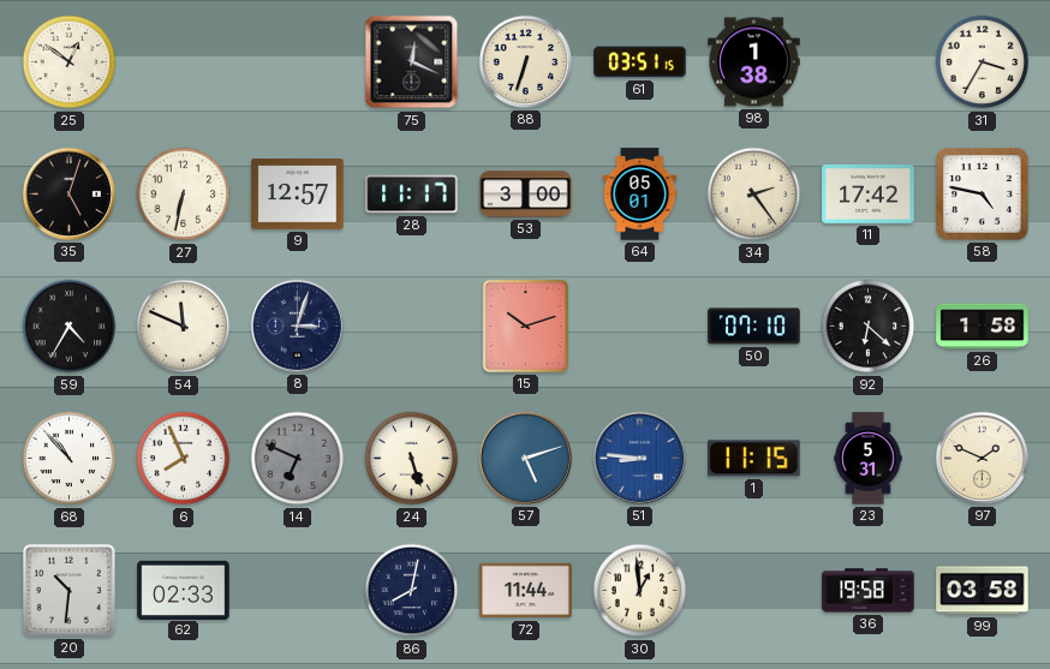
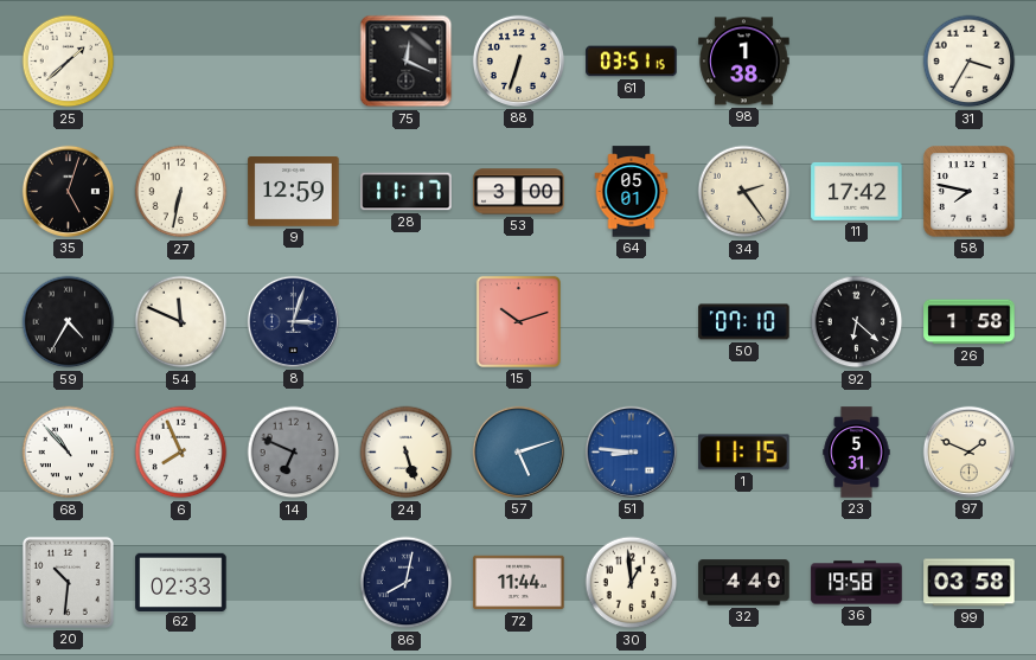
25: 12:51 -> 1:38
9: 12:57 -> 12:59
58: 4:47 -> 7:47
32: none -> 4:40
